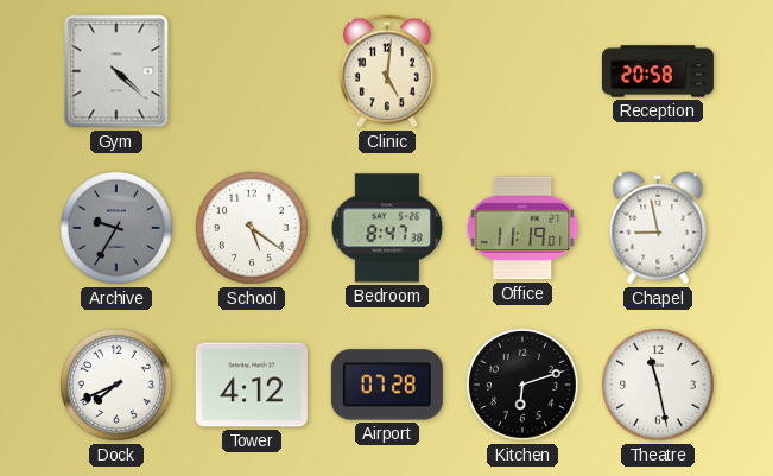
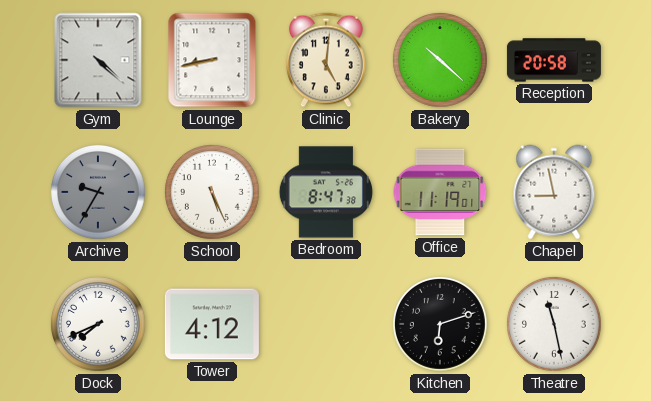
Lounge: none -> 8:43
Bakery: none -> 10:22
School: 5:21 -> 5:26
Airport: 07:28 -> none
